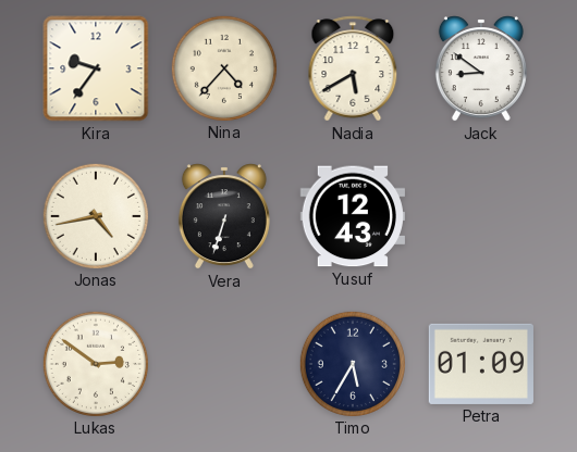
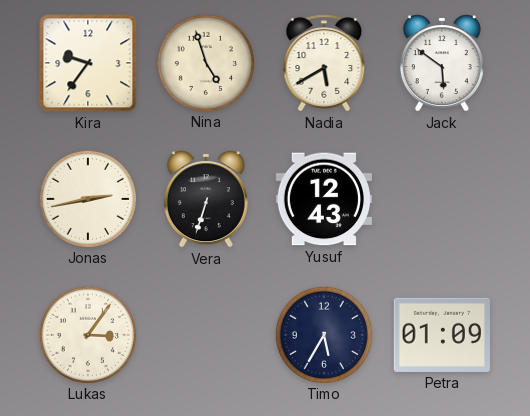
Nina: 4:37 -> 4:57
Jack: 8:51 -> 5:51
Jonas: 4:43 -> 2:43
Lukas: 2:51 -> 3:06
